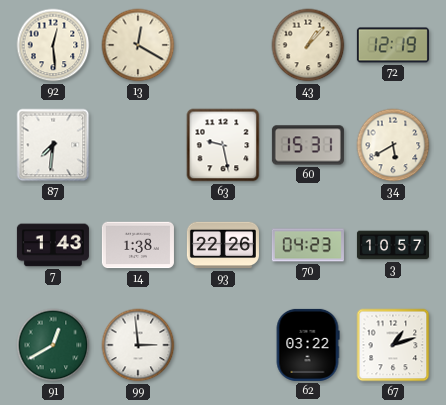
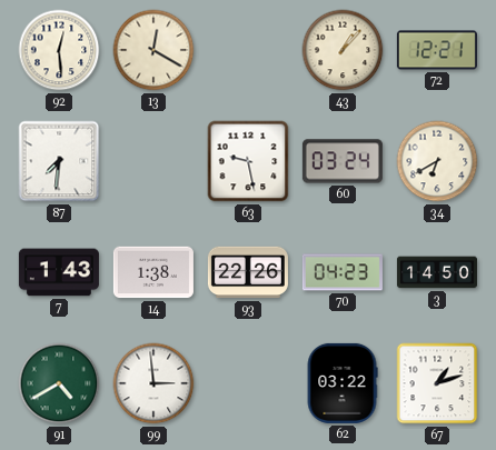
72: 12:19 -> 12:21
60: 15:31 -> 03:24
34: 5:40 -> 6:40
3: 10:57 -> 14:50
91: 12:40 -> 4:40
